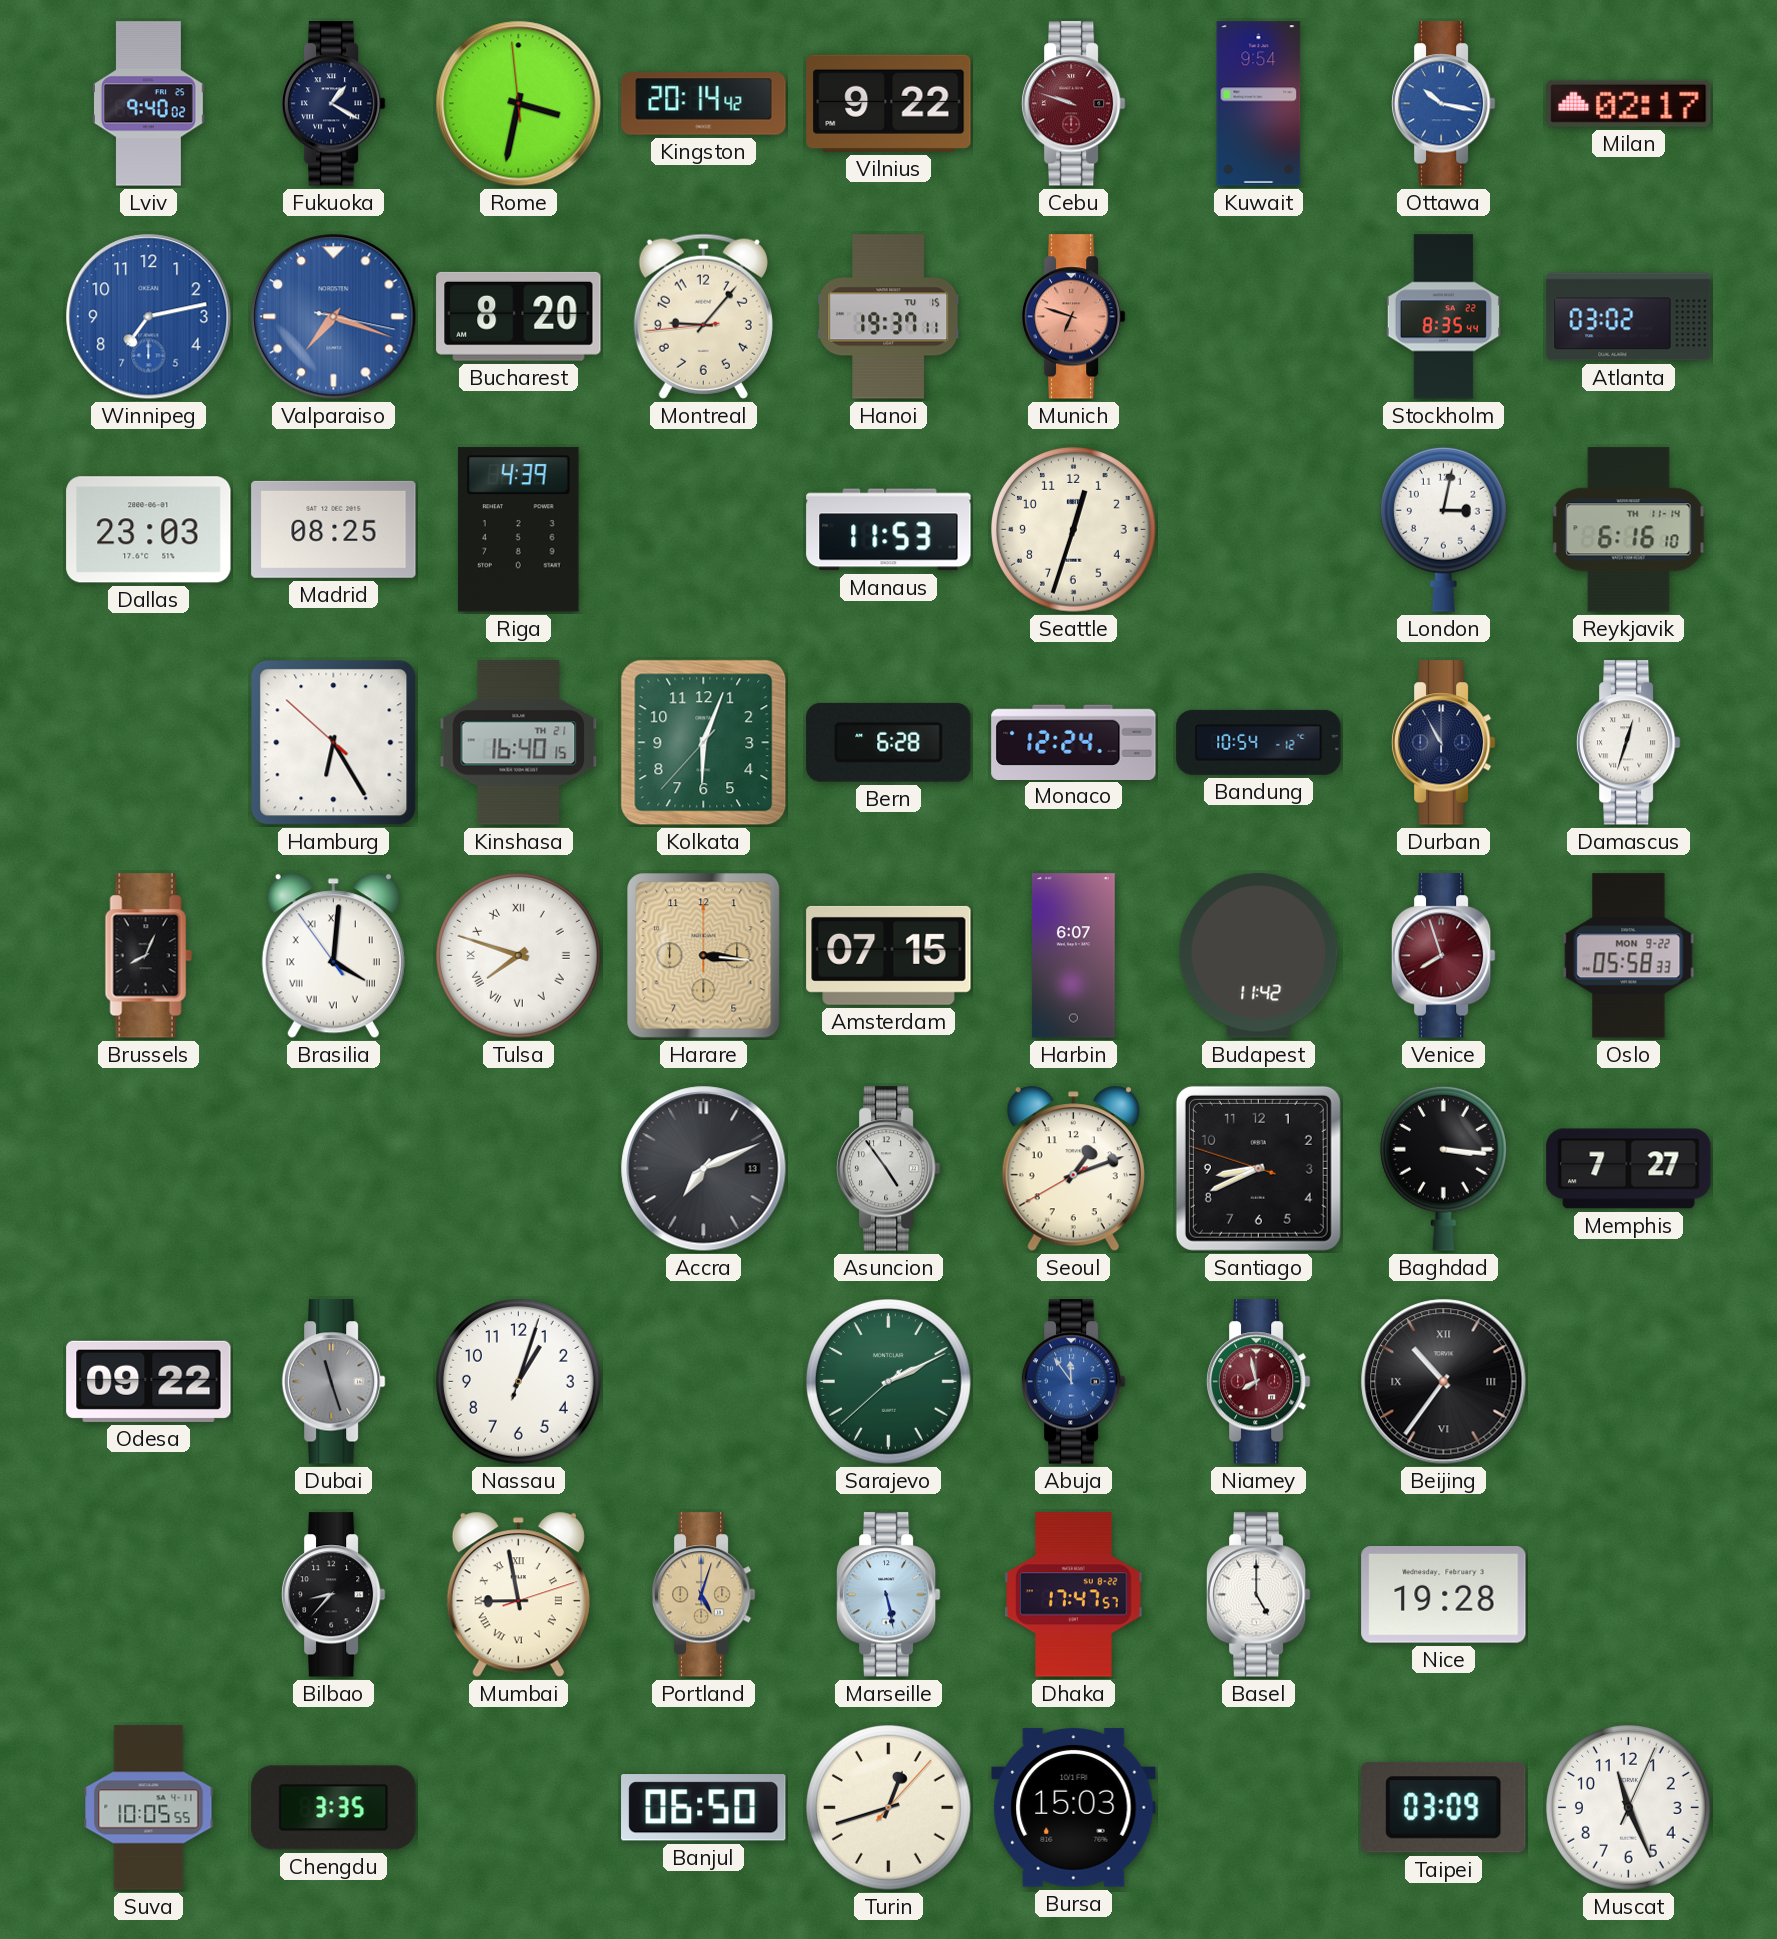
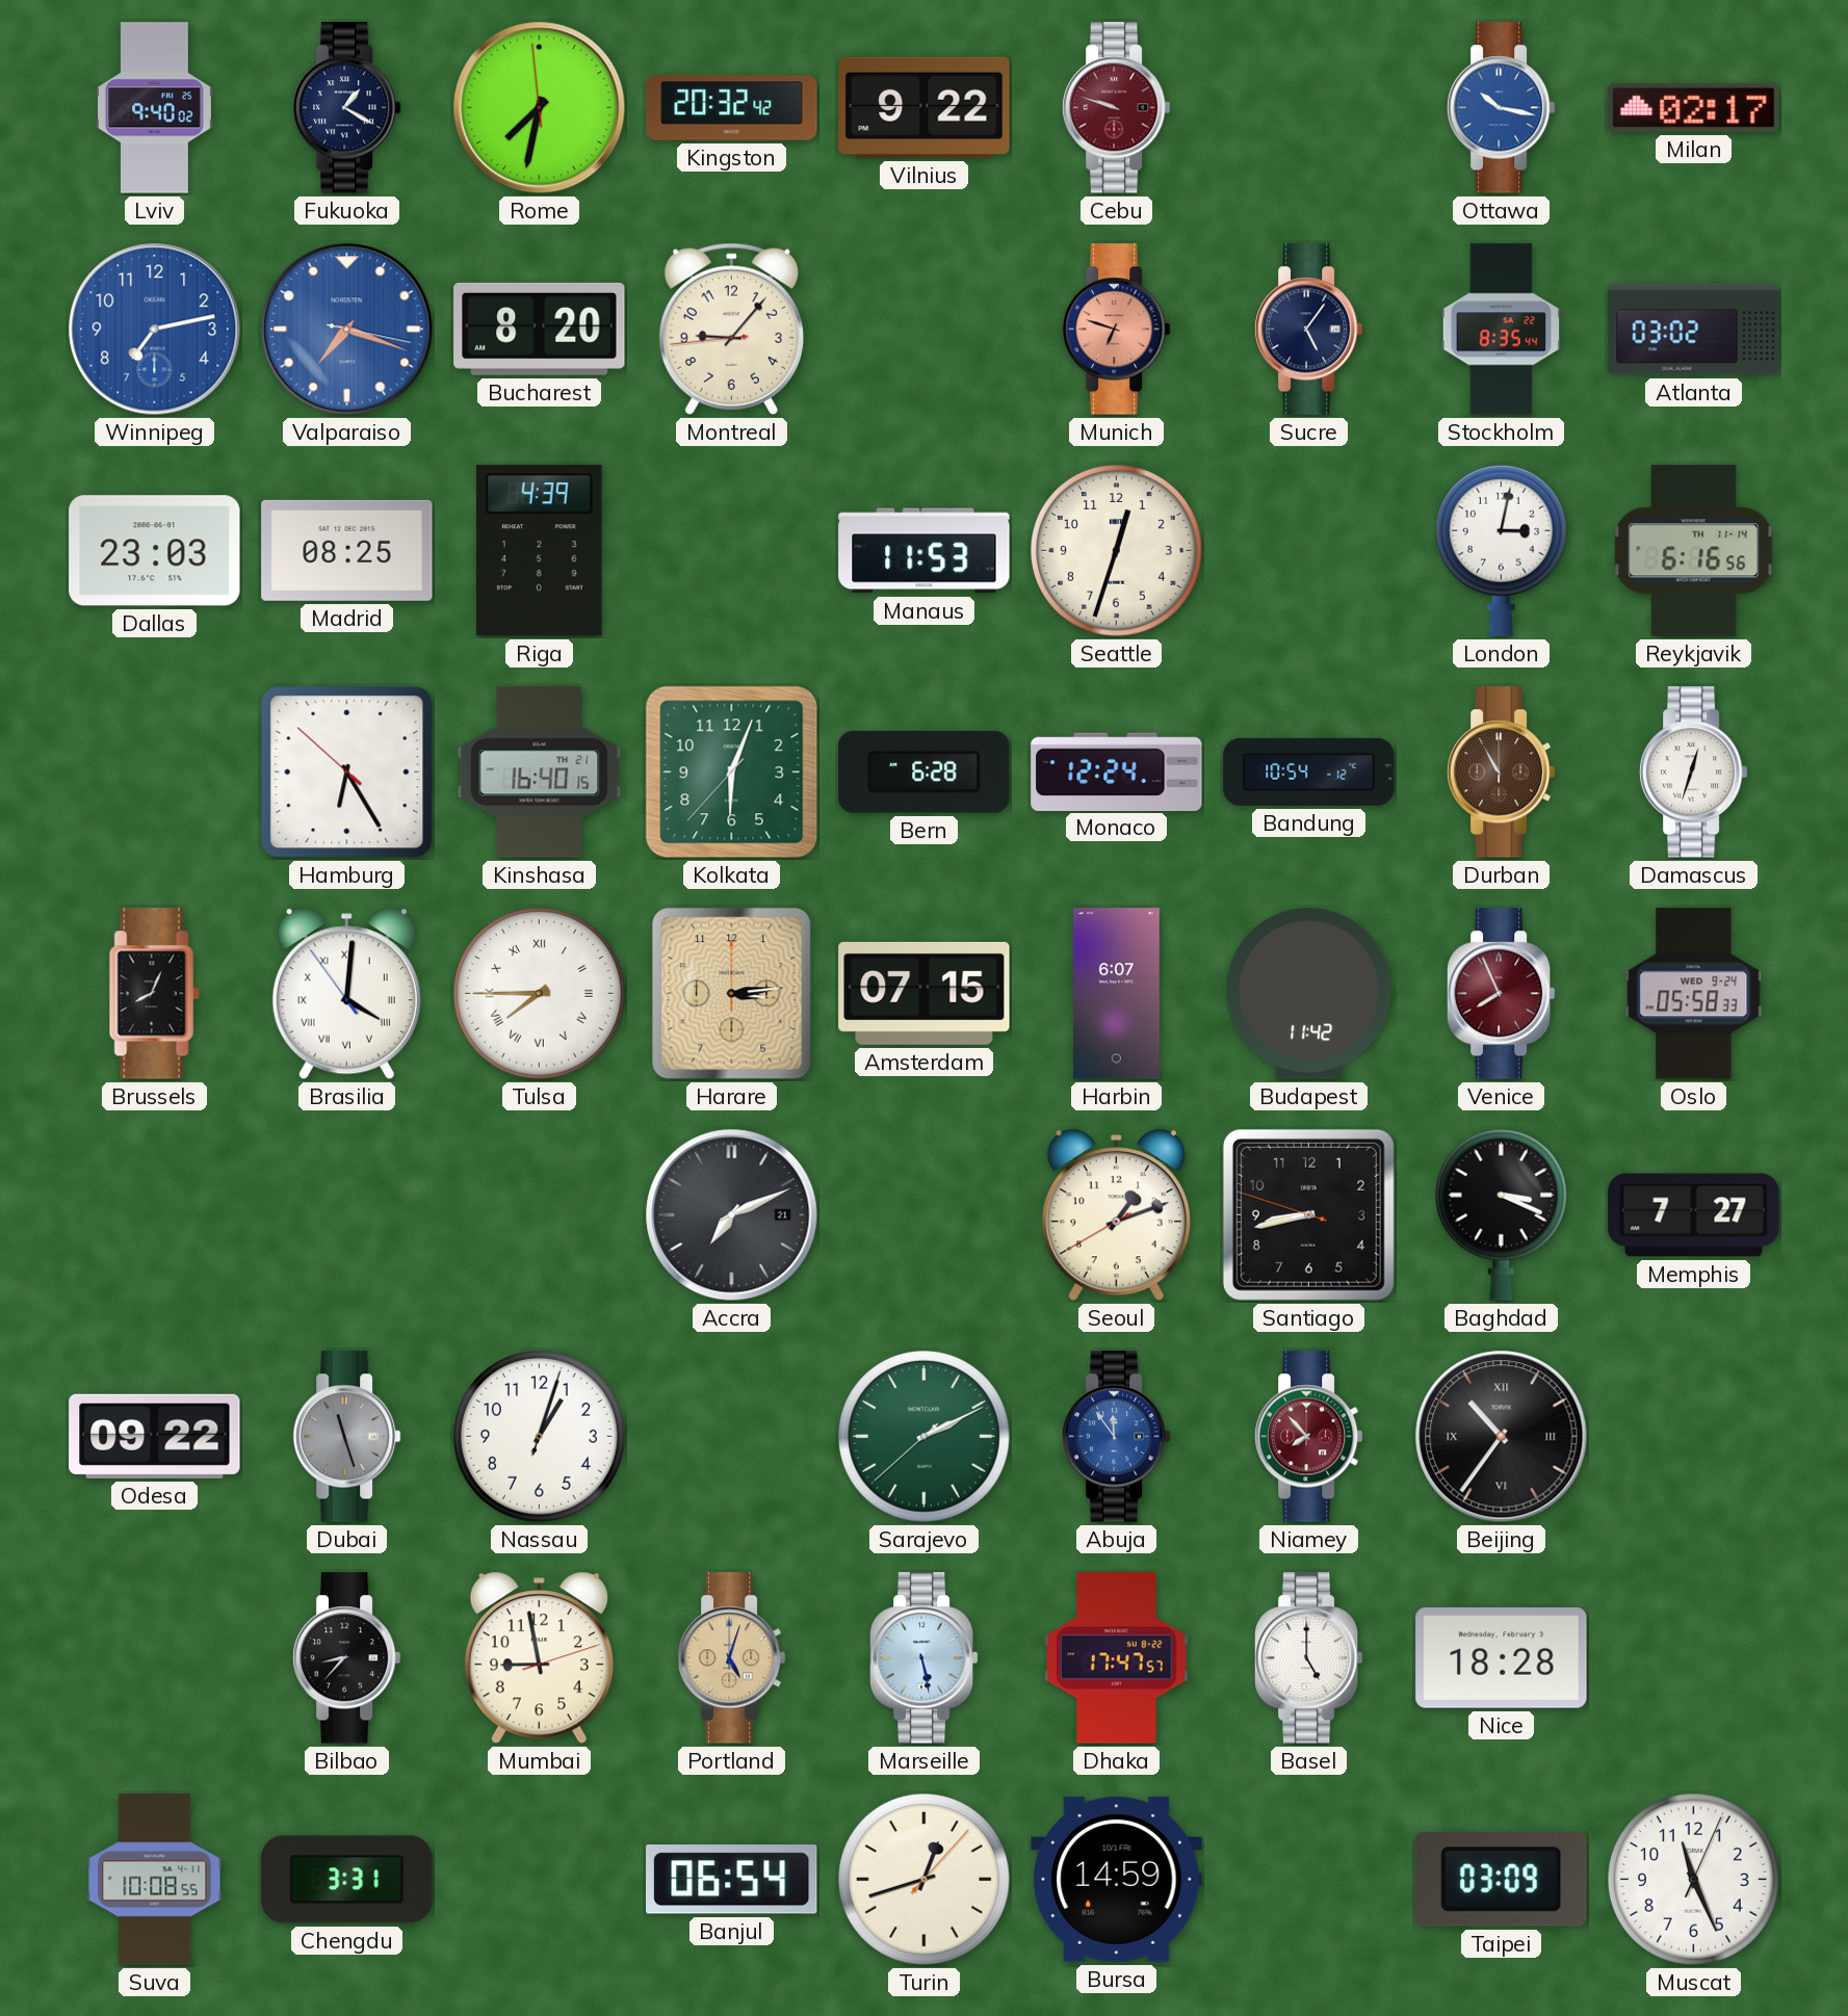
Rome: 3:31 -> 7:31
Kingston: 20:14 -> 20:32
Kuwait: 9:54 -> none
Hanoi: 19:37 -> none
Sucre: none -> 5:06
Reykjavik: 6:16:10 -> 6:16:56
Durban dial: navy -> brown
Tulsa: 7:48 -> 7:45
Harare: 3:16 -> 3:14
Venice: 7:57 -> 7:56
Oslo date: MON 9-22 -> WED 9-24
Accra date: 13 -> 21
Asuncion: 4:54 -> none
Santiago: 8:40 -> 8:42
Baghdad: 3:16 -> 3:19
Niamey: 7:58 -> 7:53
Mumbai numerals: Roman -> Arabic
Nice: 19:28 -> 18:28
Suva: 10:05 -> 10:08
Chengdu: 3:35 -> 3:31
Banjul: 06:50 -> 06:54
Bursa: 15:03 -> 14:59
